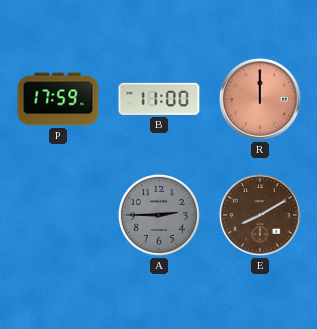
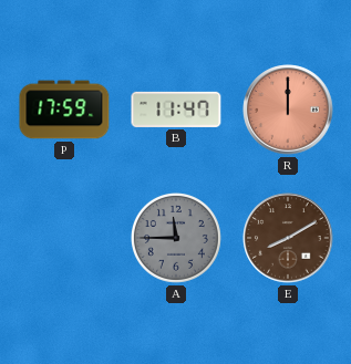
B: 11:00 -> 11:47
A: 2:45 -> 11:45
